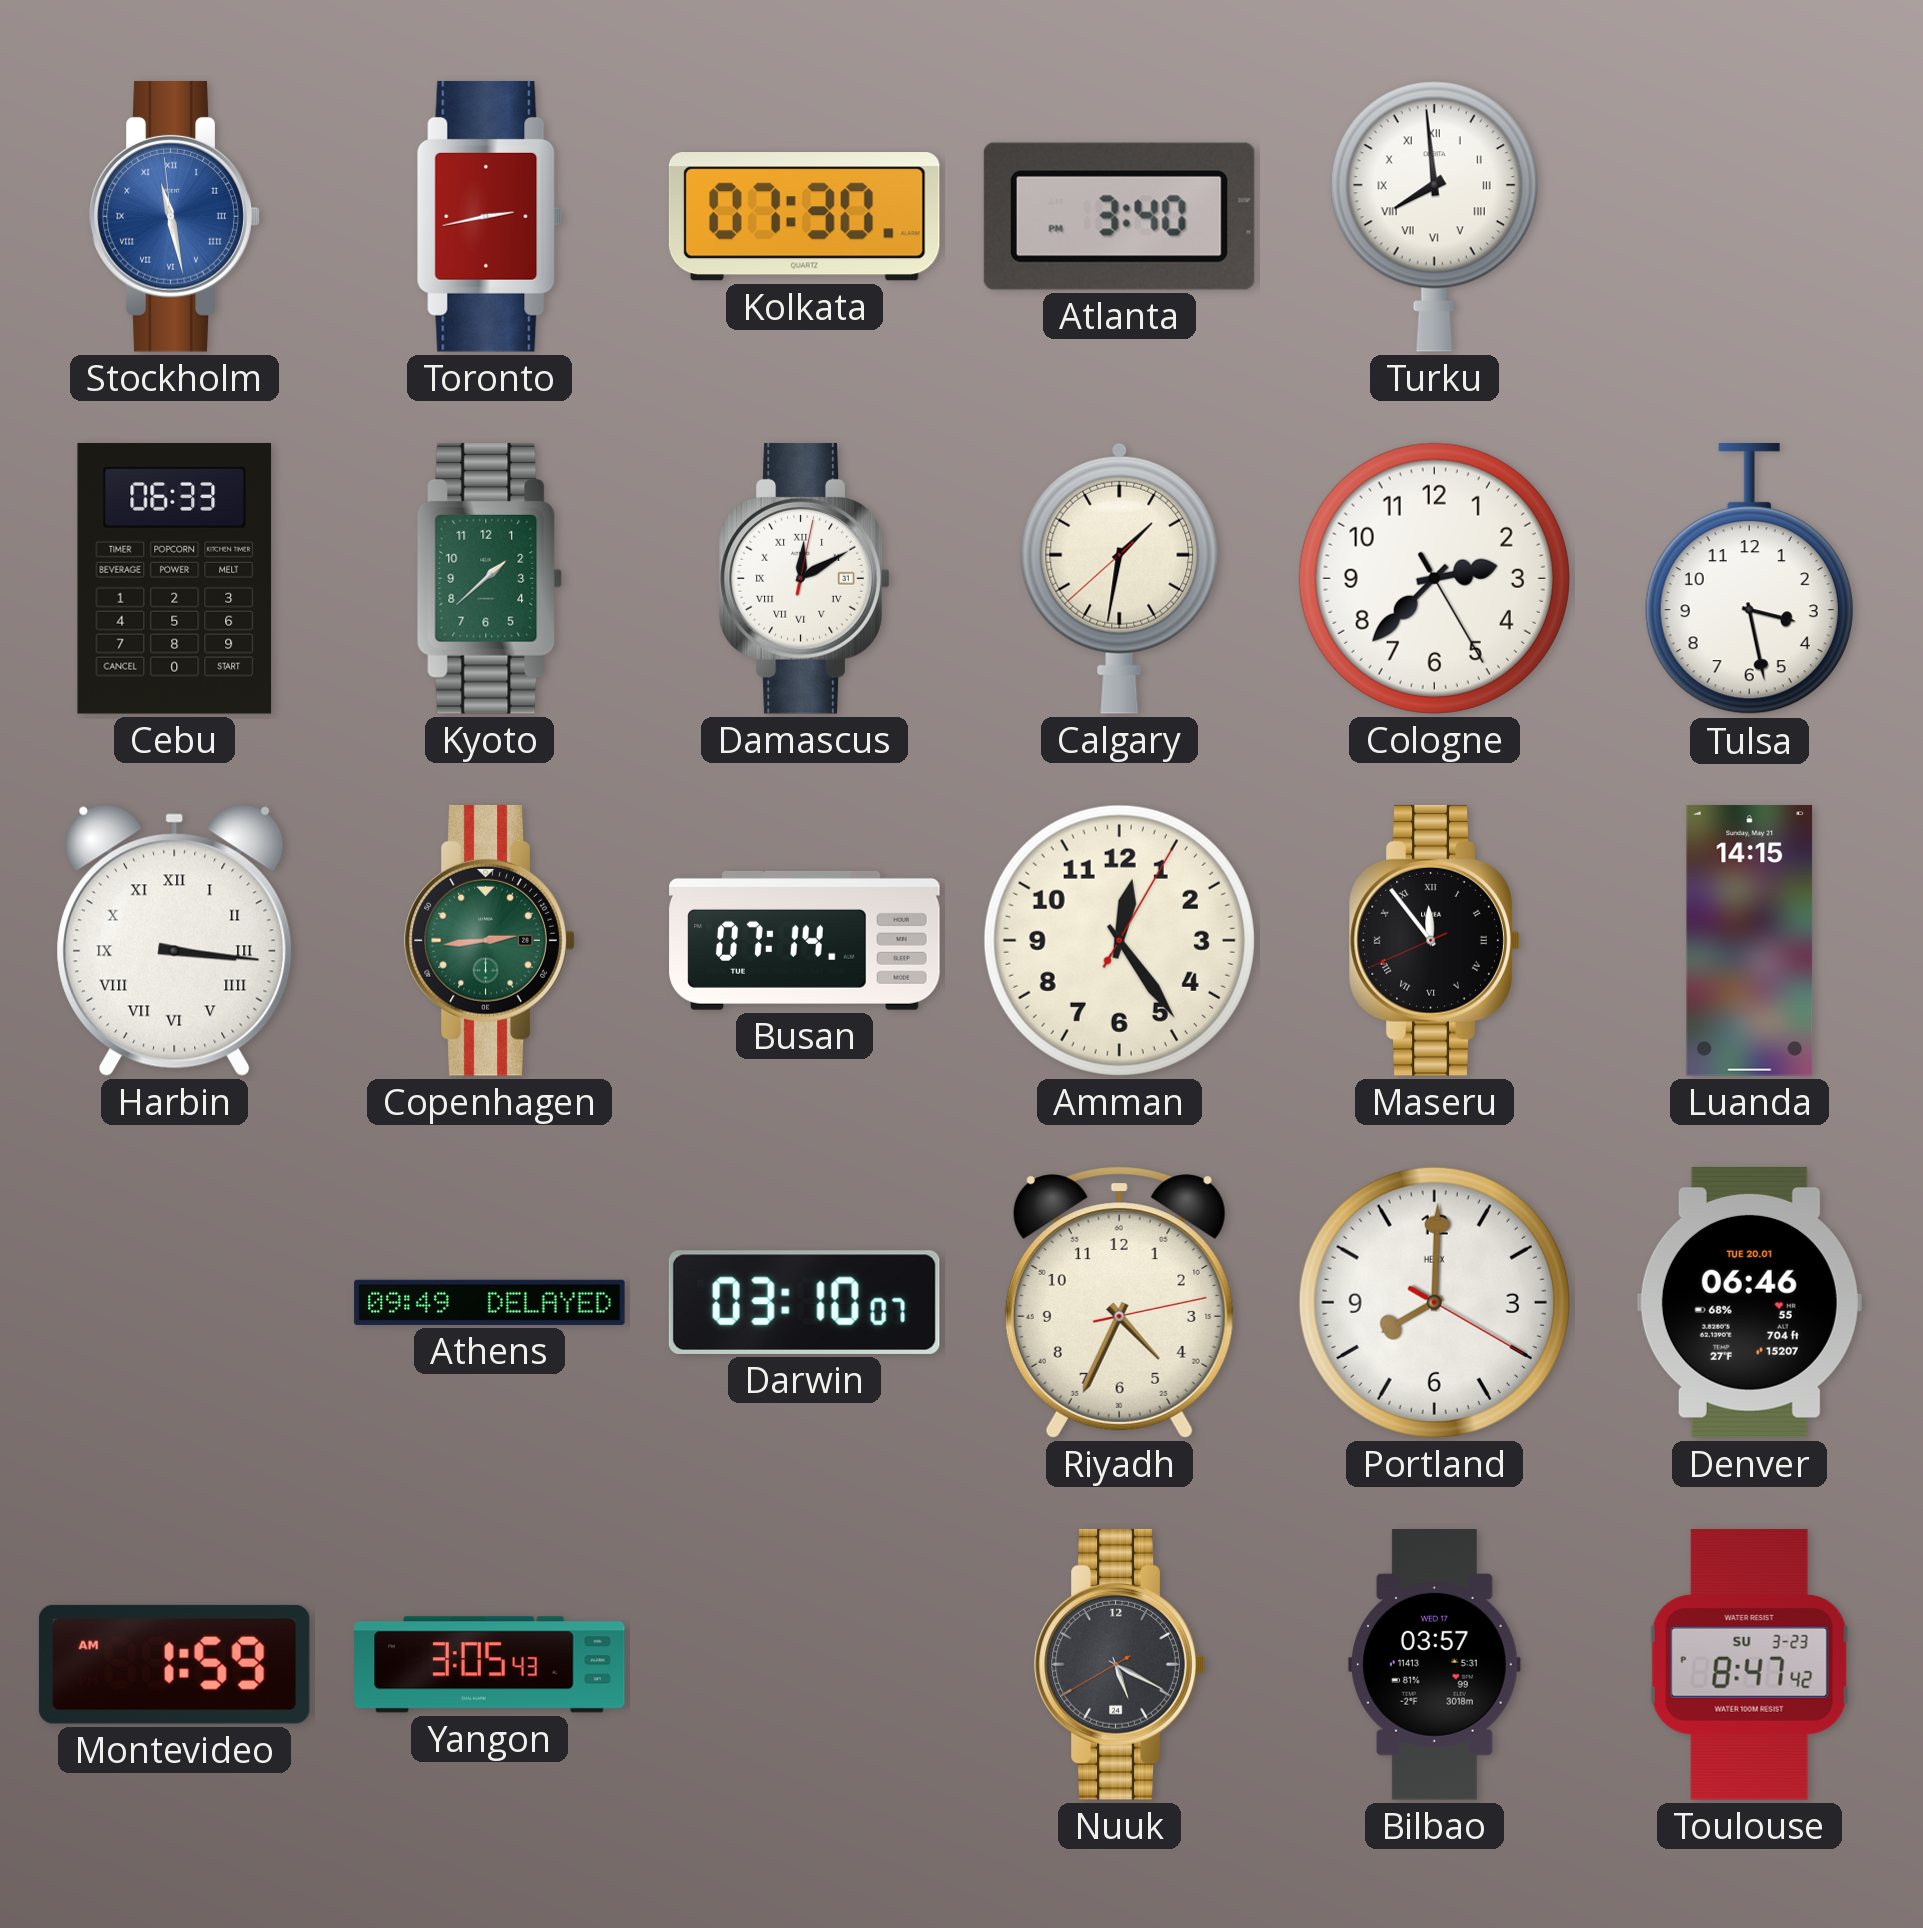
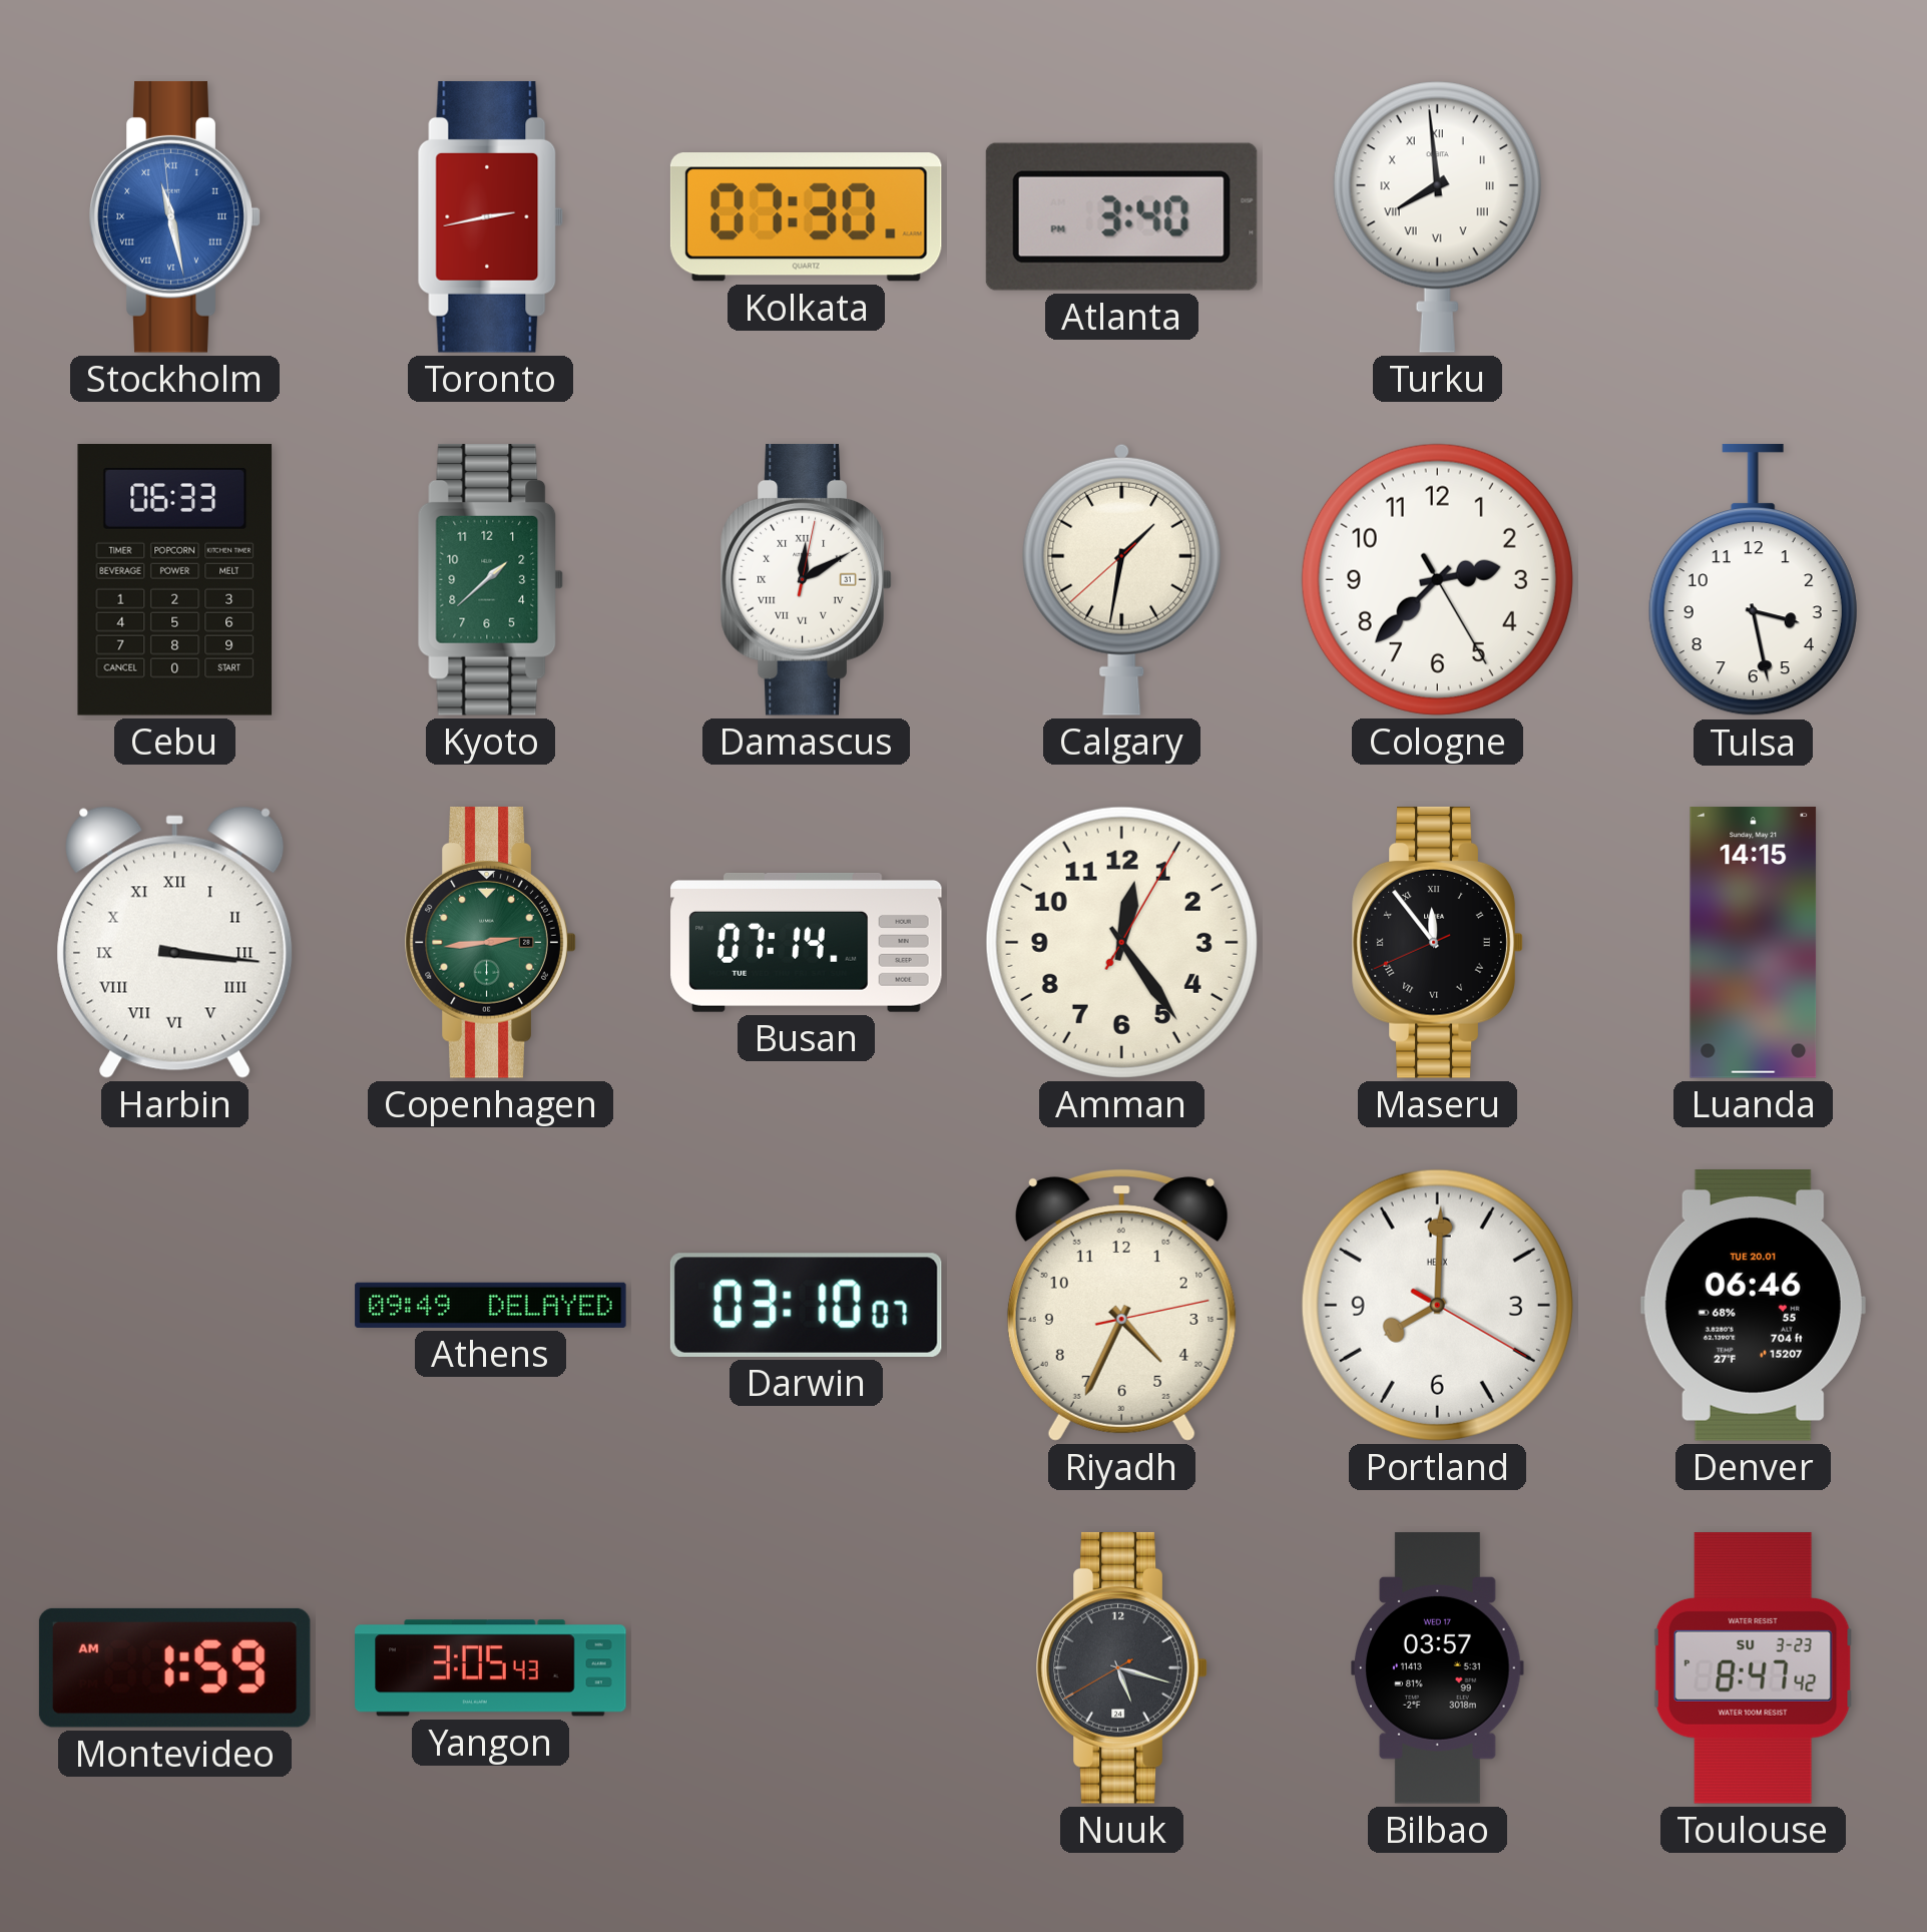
Nuuk: 5:19 -> 5:17
